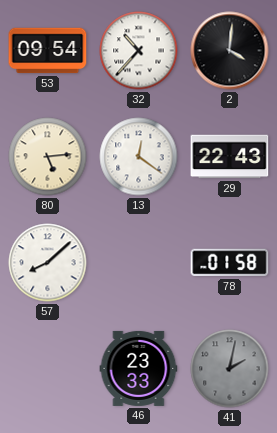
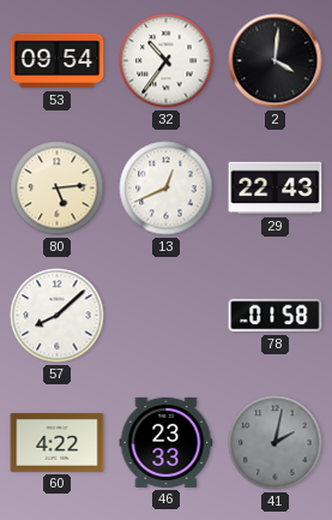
32: 10:37 -> 10:36
13: 12:21 -> 12:41
60: none -> 4:22
